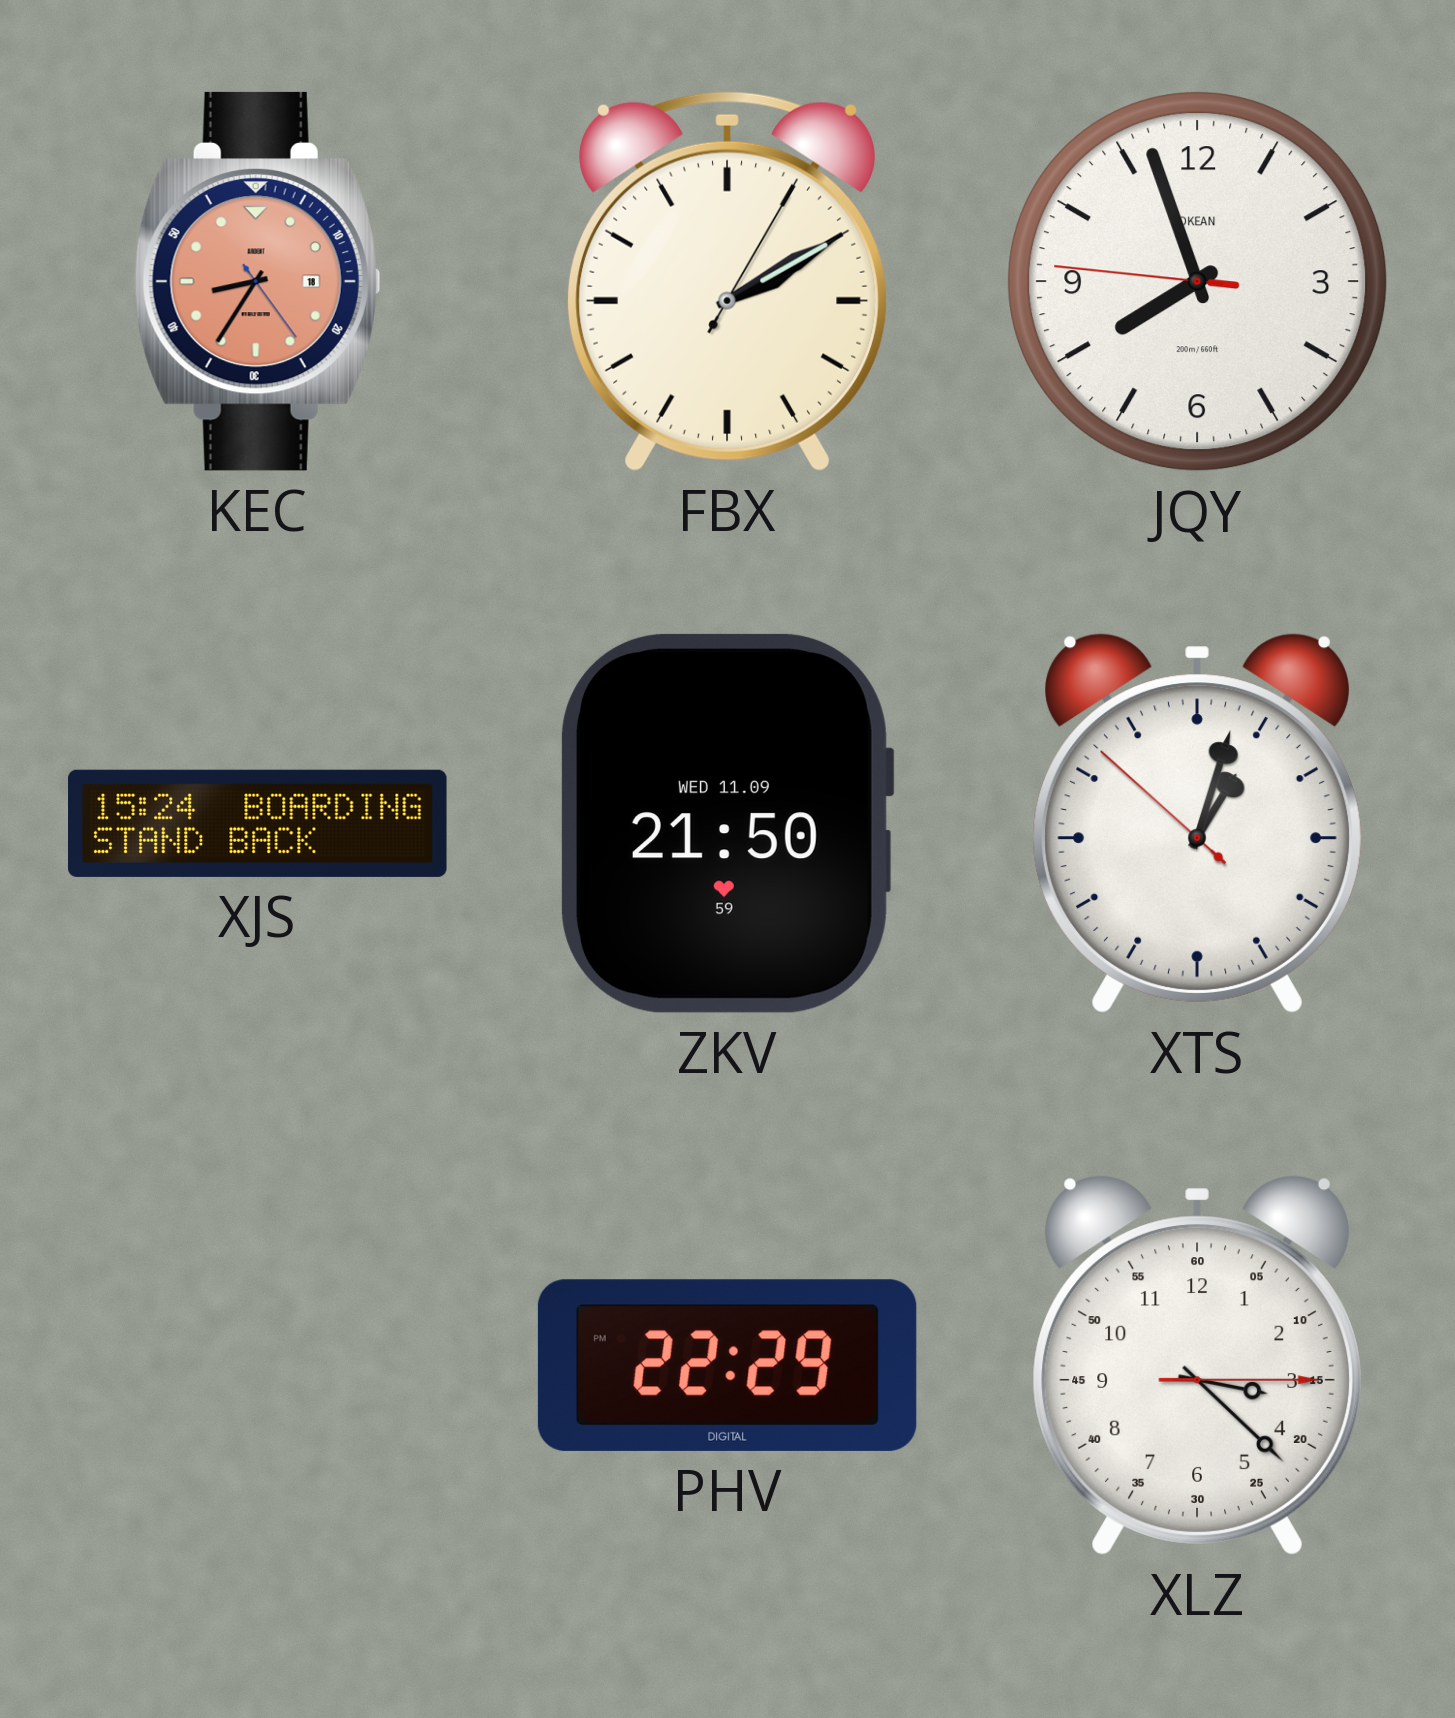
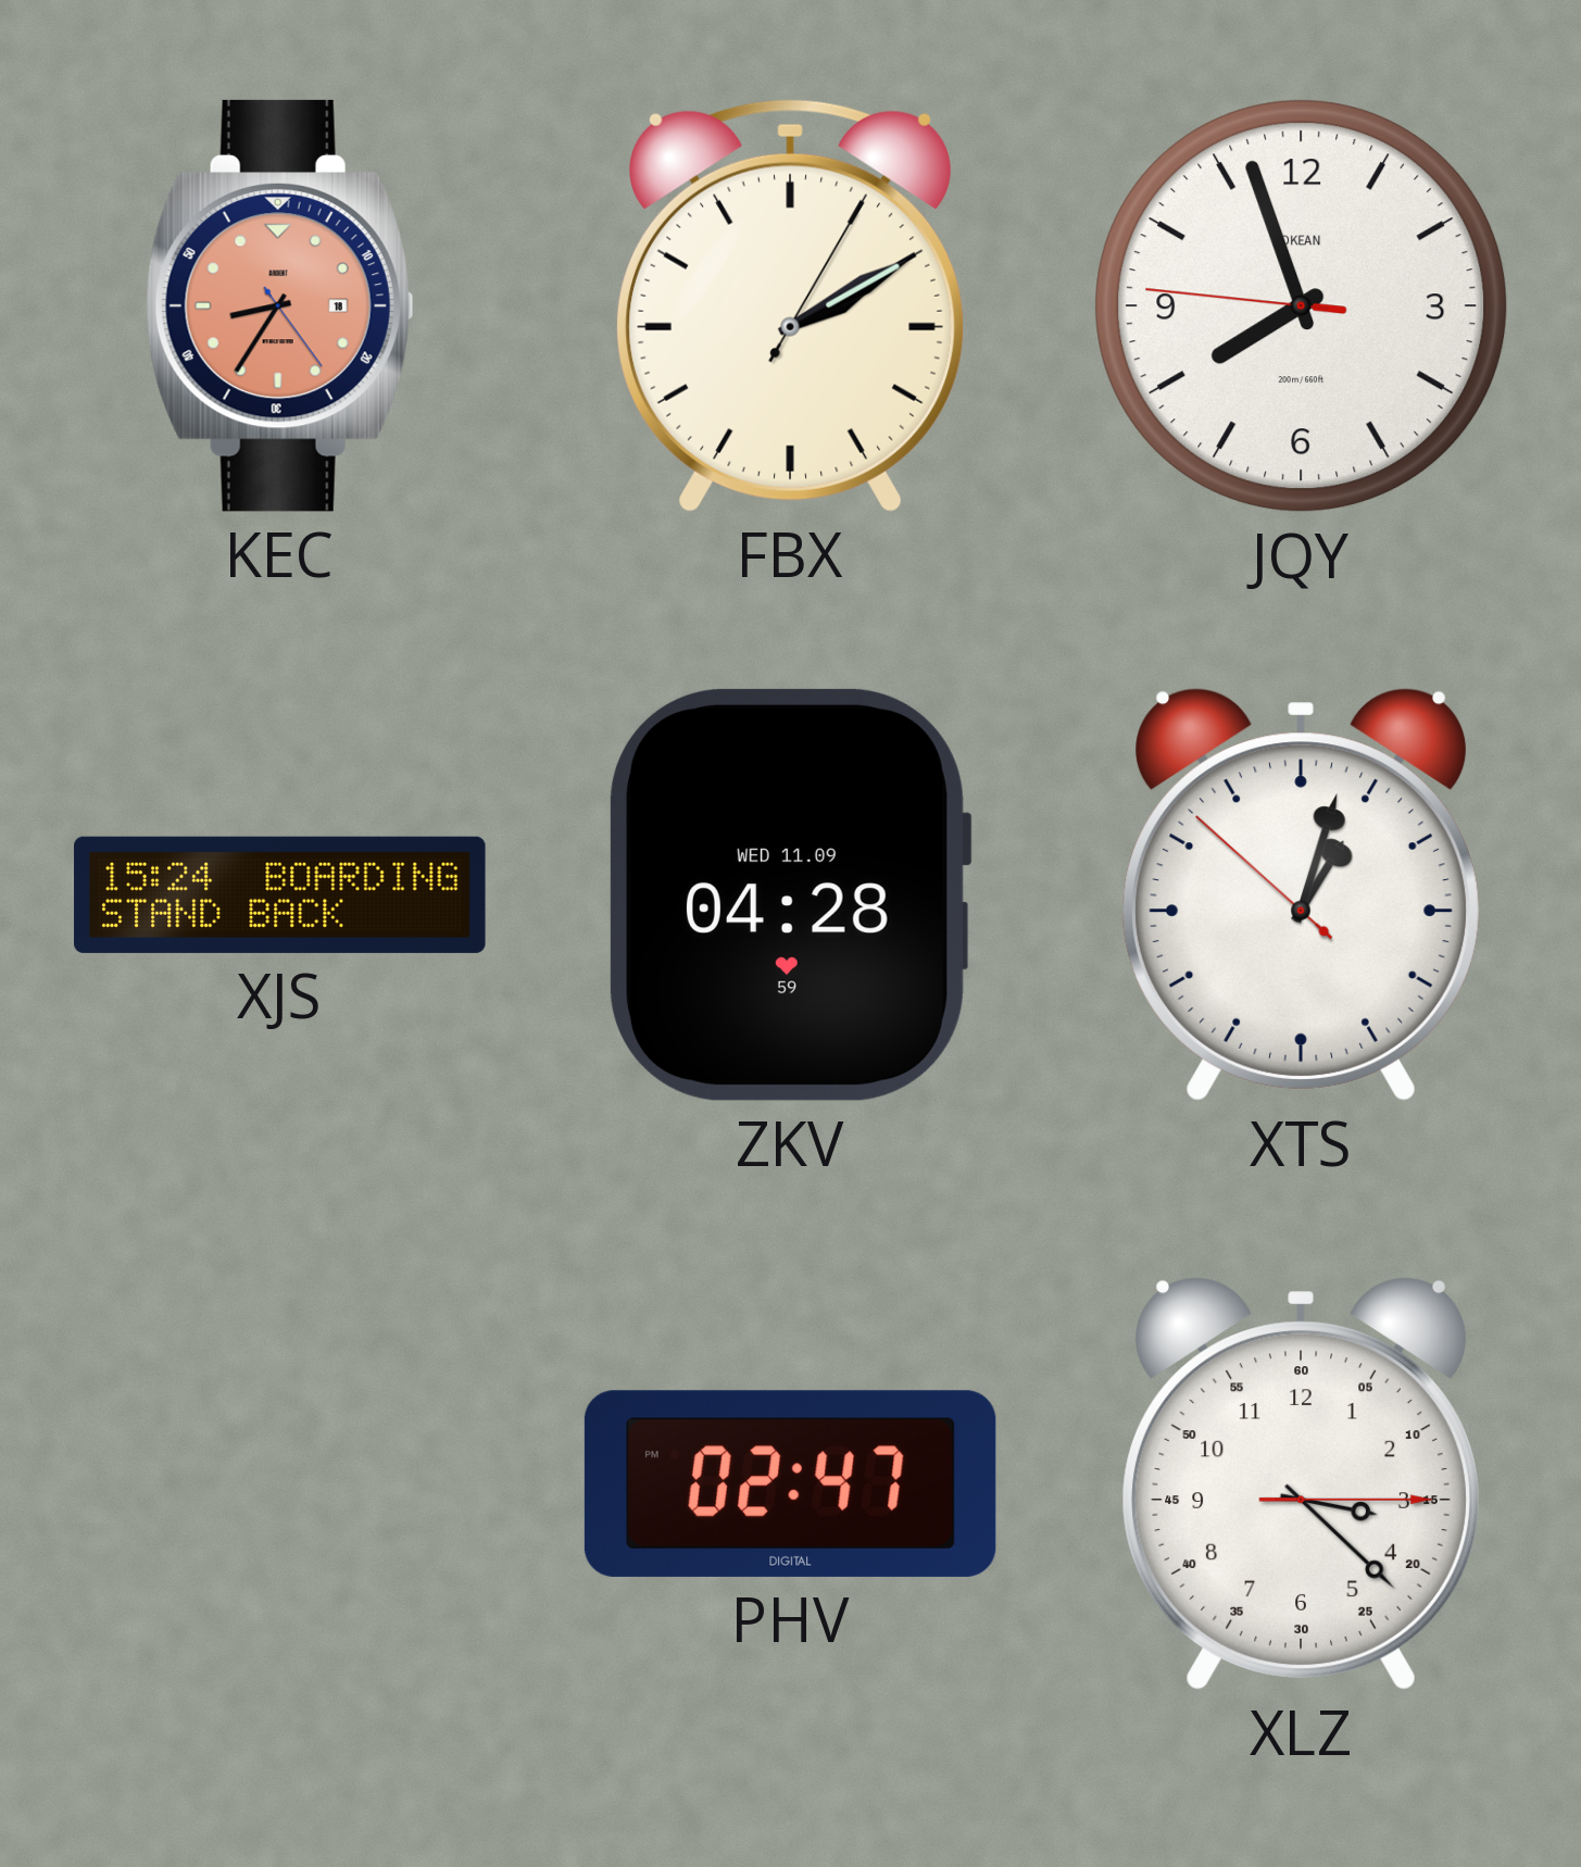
ZKV: 21:50 -> 04:28
PHV: 22:29 -> 02:47
